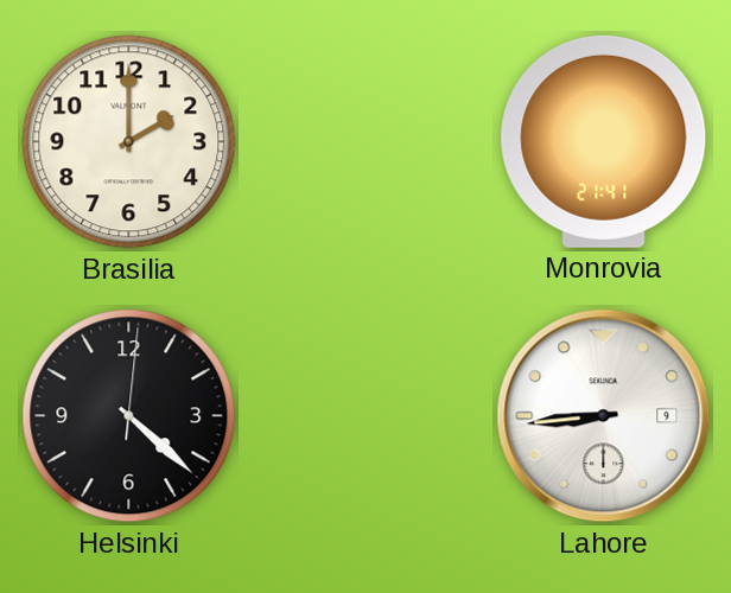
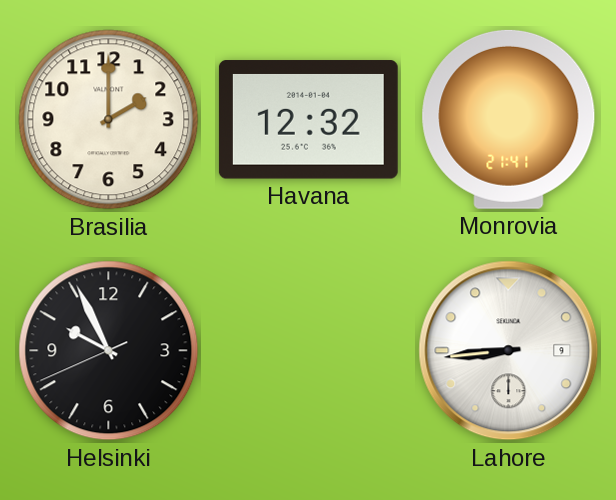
Havana: none -> 12:32
Helsinki: 4:22 -> 9:55
